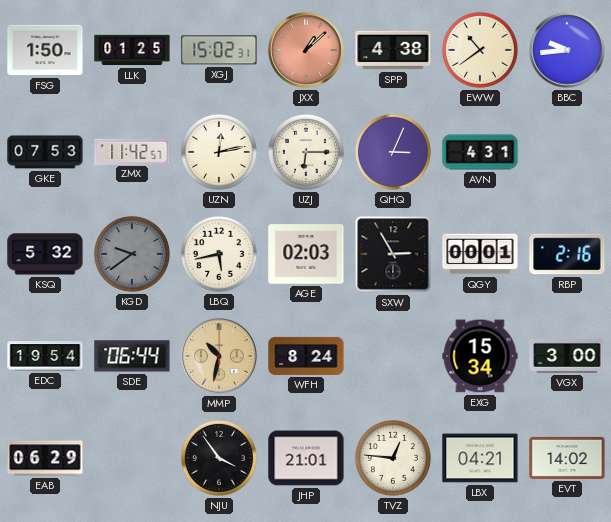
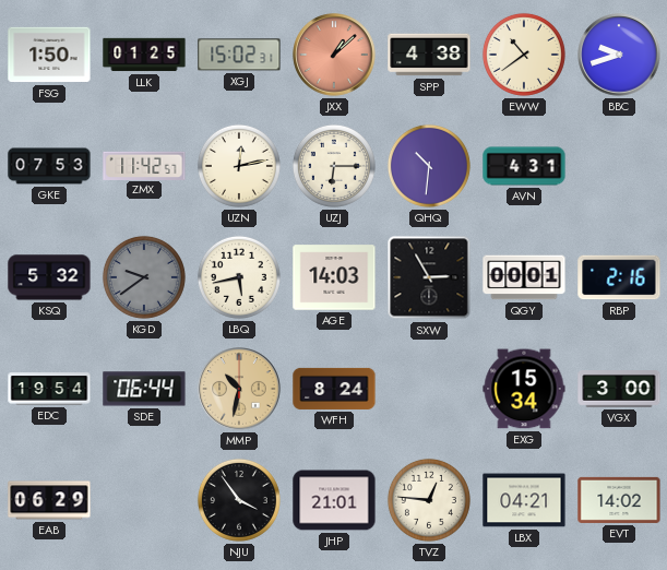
BBC: 9:44 -> 9:42
QHQ: 3:04 -> 10:31
AGE: 02:03 -> 14:03
